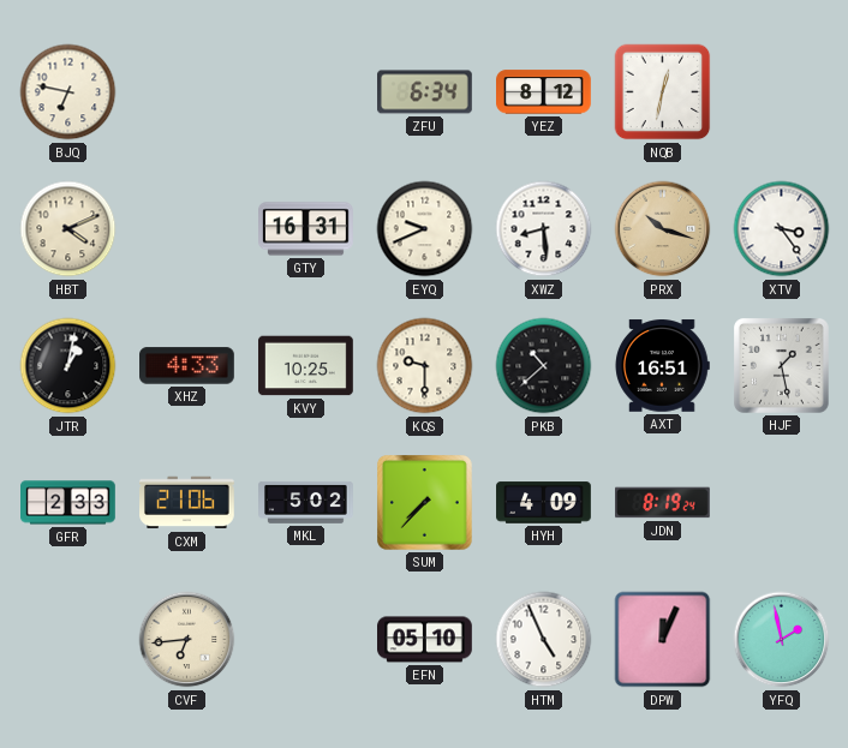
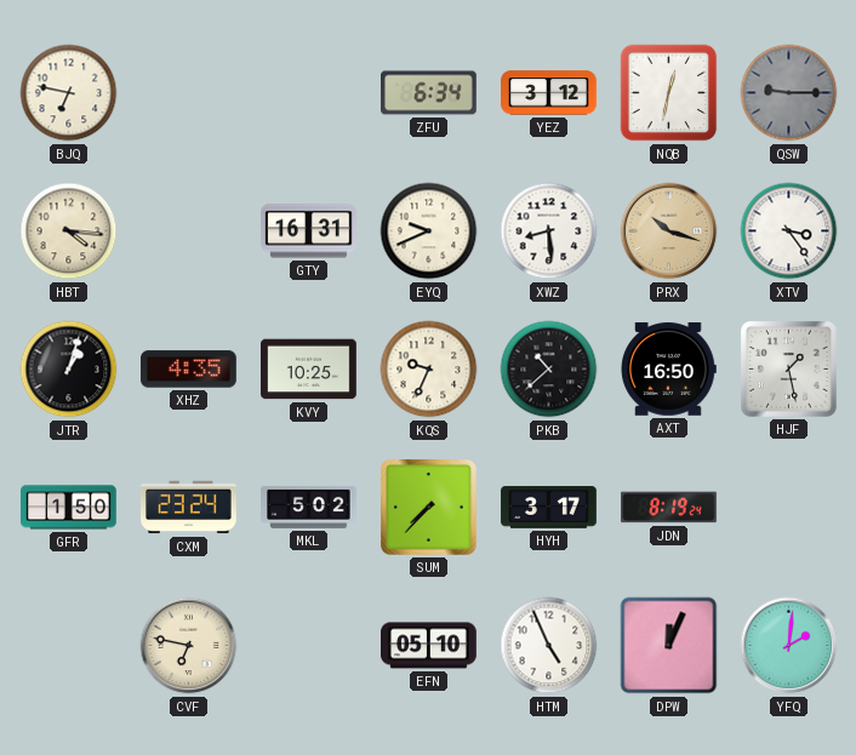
YEZ: 8:12 -> 3:12
QSW: none -> 9:15
HBT: 4:11 -> 4:16
JTR: 1:02 -> 1:03
XHZ: 4:33 -> 4:35
KQS: 9:30 -> 9:34
AXT: 16:51 -> 16:50
GFR: 2:33 -> 1:50
CXM: 21:06 -> 23:24
HYH: 4:09 -> 3:17
CVF: 6:44 -> 6:47
YFQ: 1:58 -> 2:01
